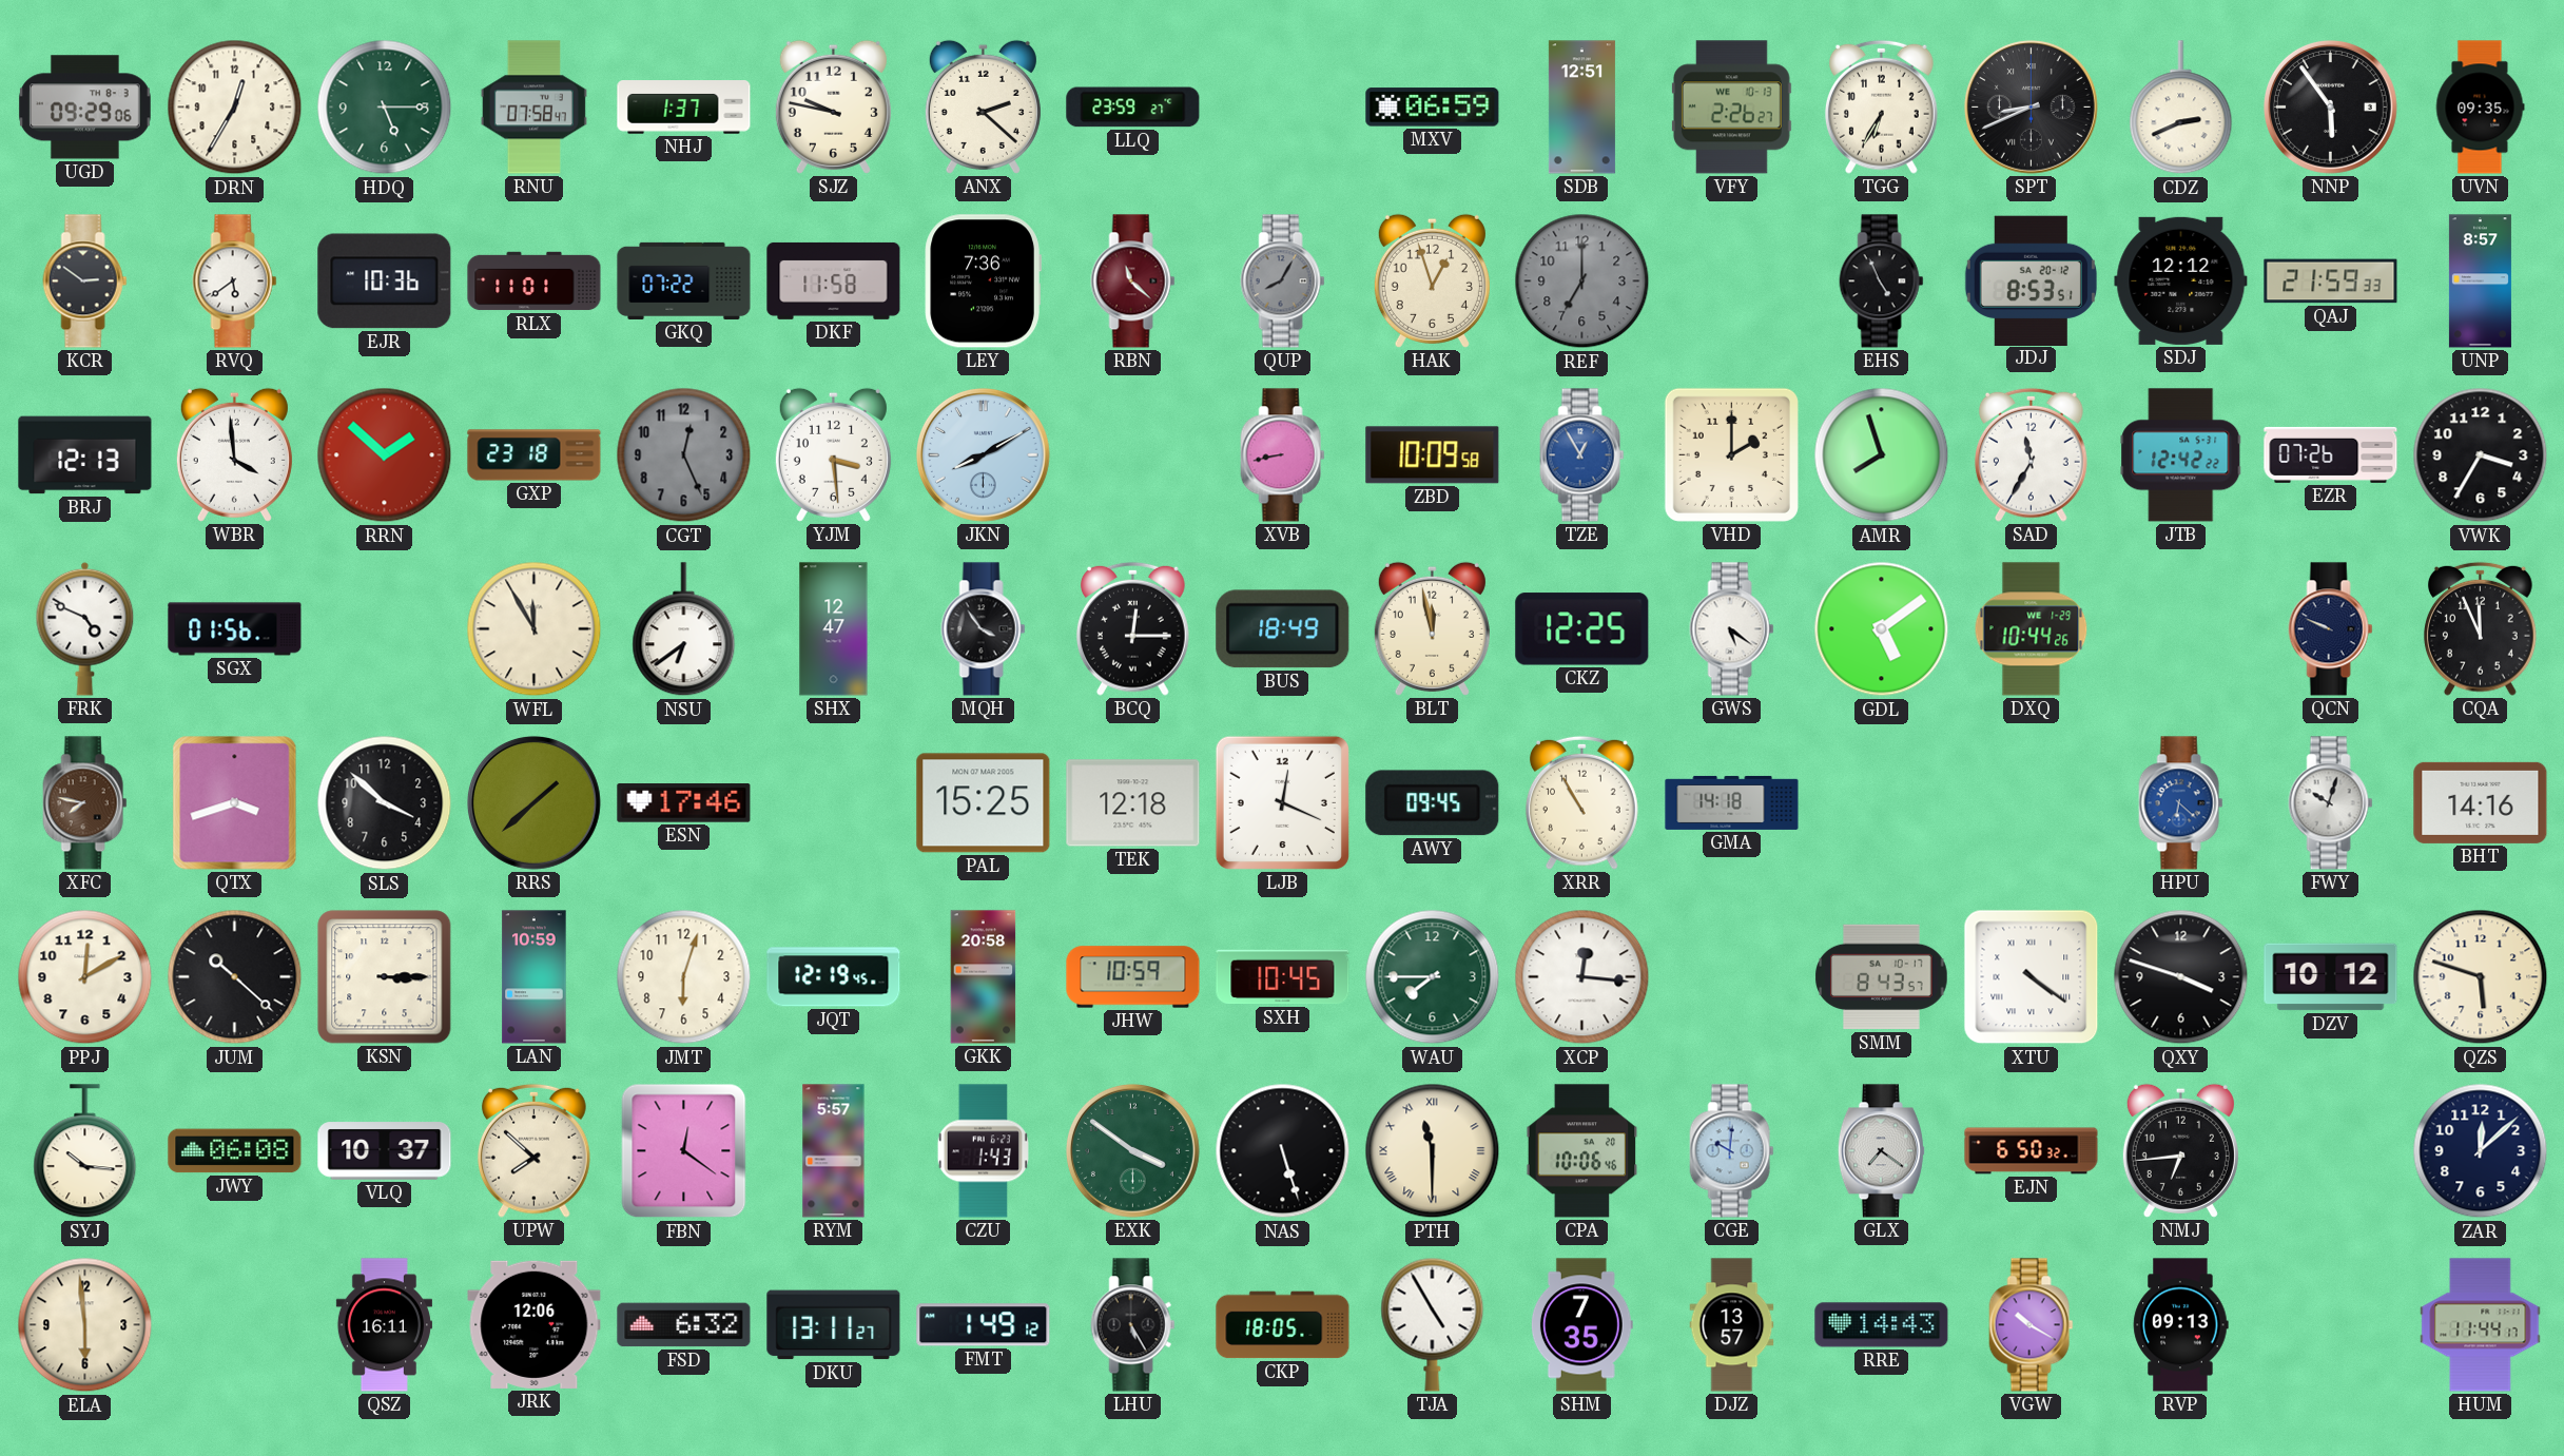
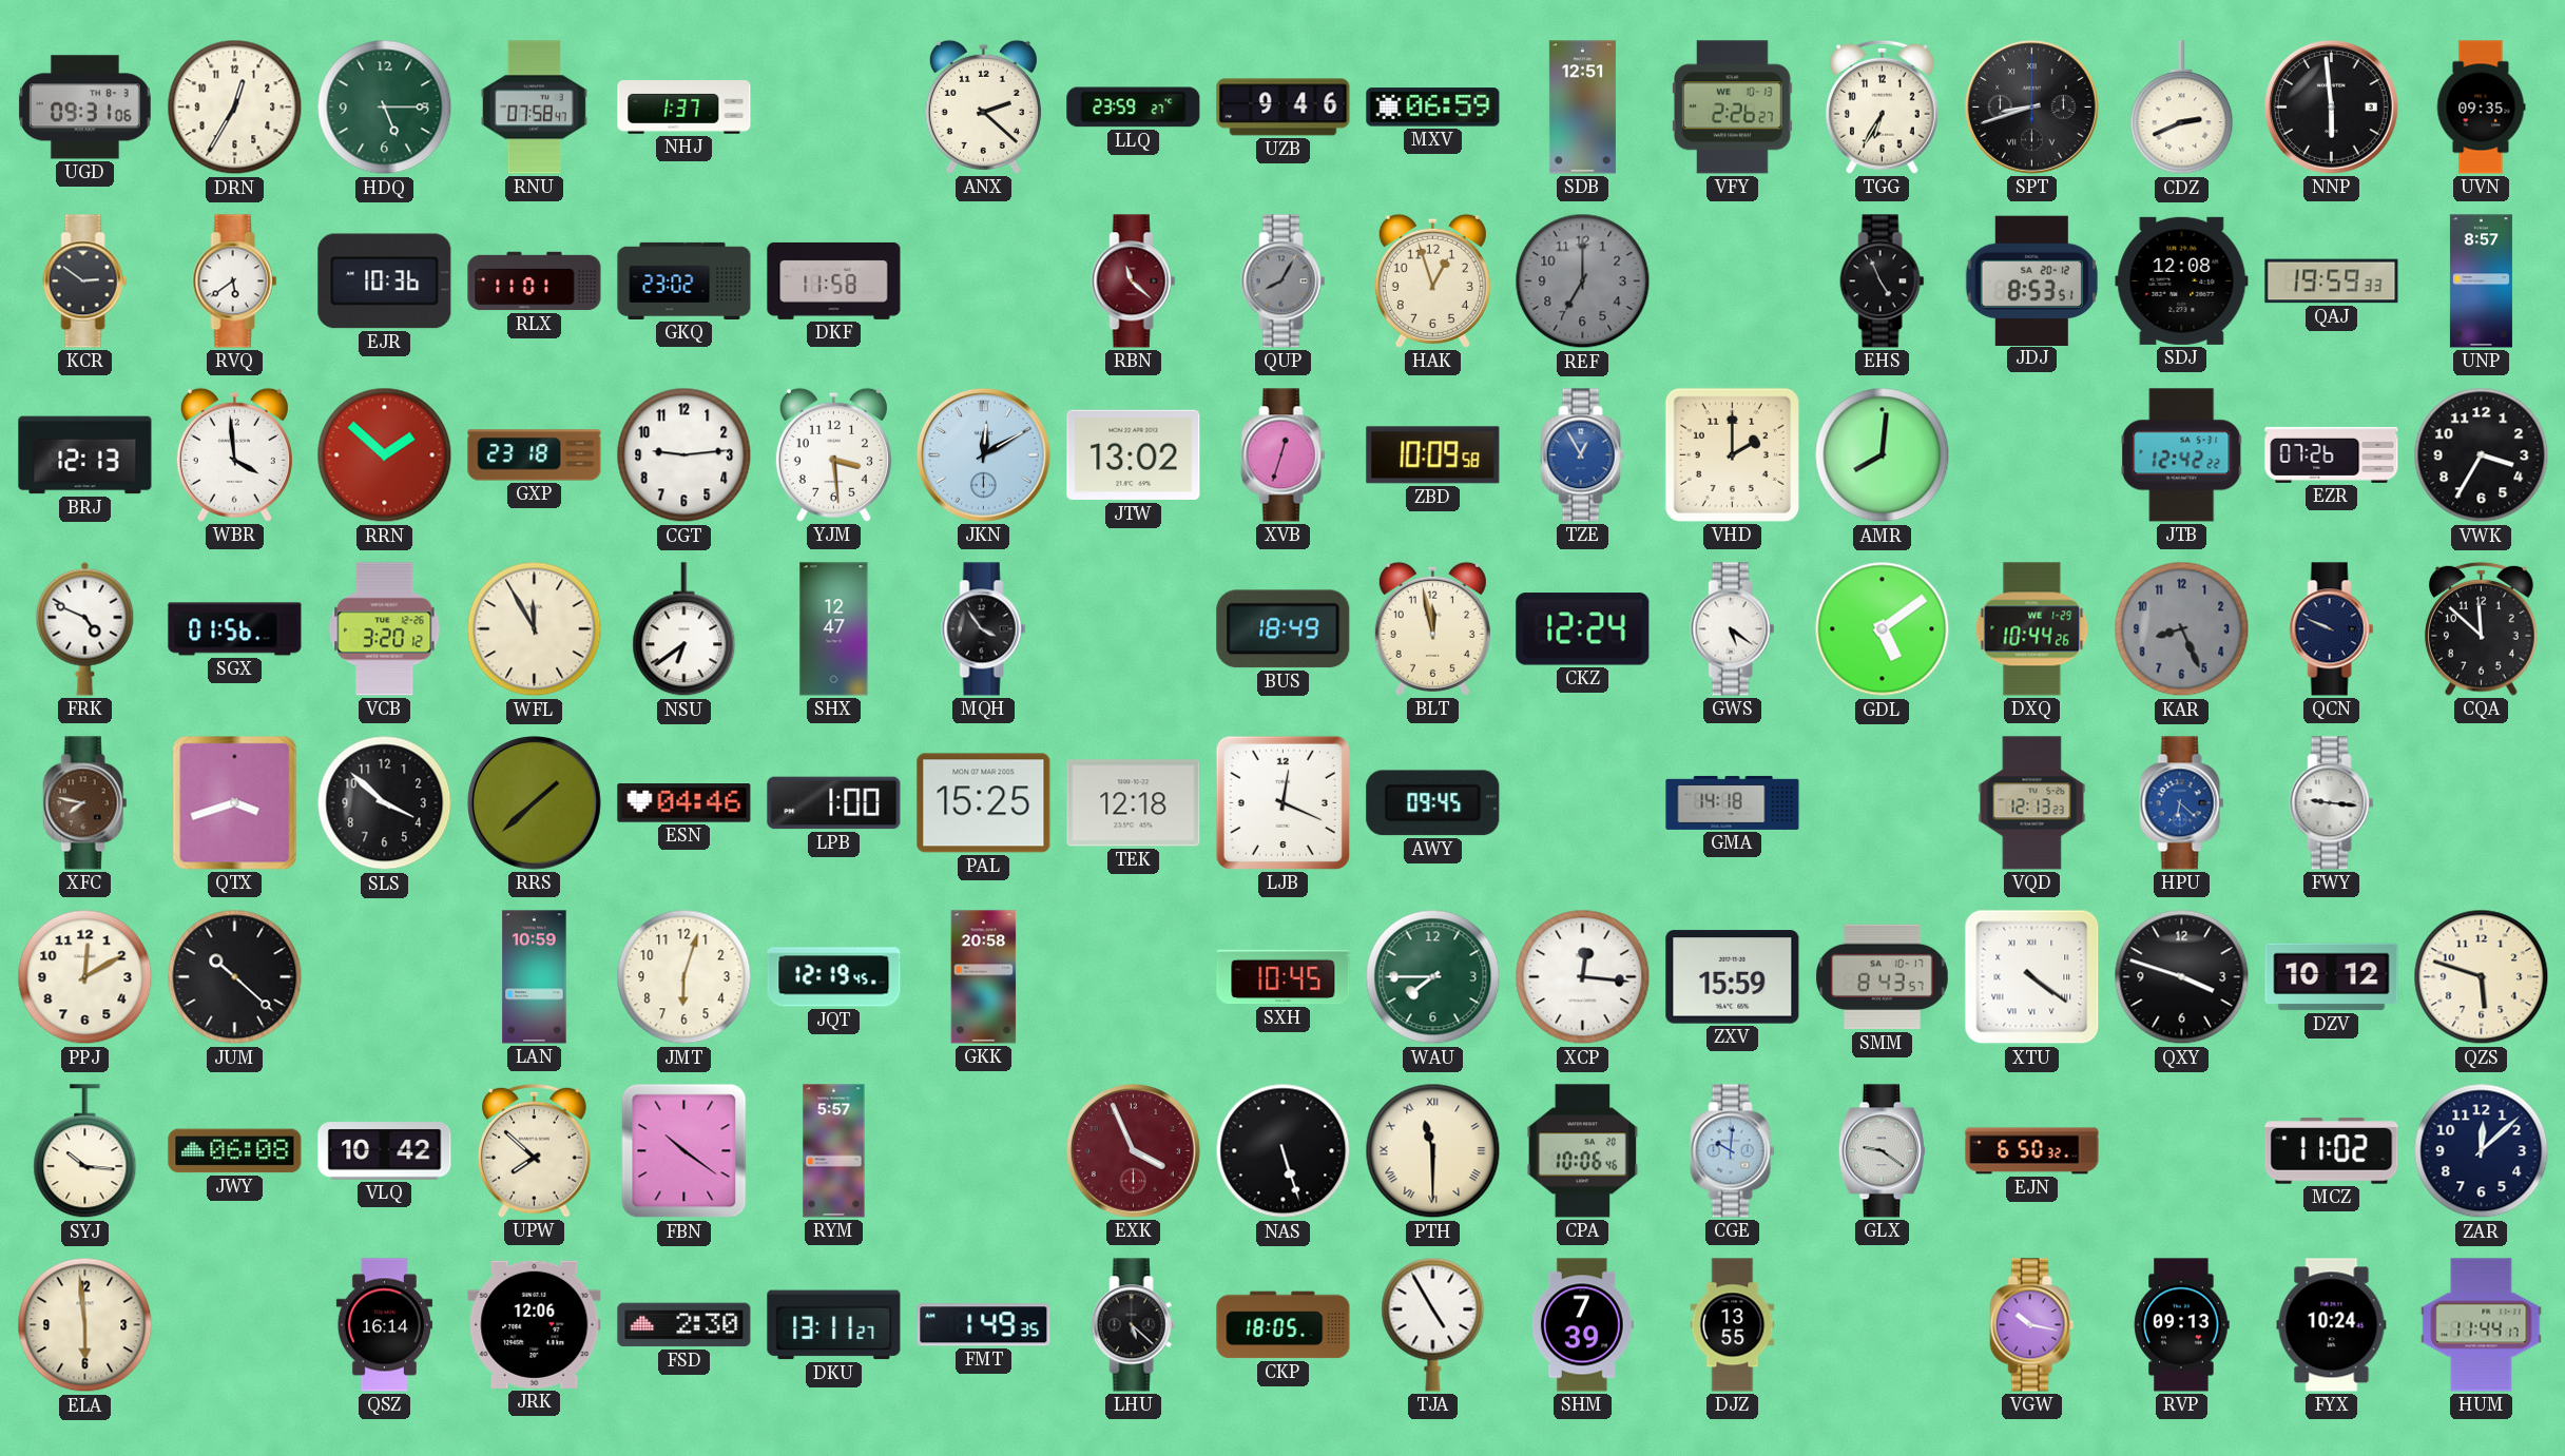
UGD: 09:29 -> 09:31
SJZ: 9:47 -> none
UZB: none -> 9:46
SPT: 8:41 -> 8:42
NNP: 5:54 -> 5:59
GKQ: 07:22 -> 23:02
LEY: 7:36 -> none
SDJ: 12:12 -> 12:08
QAJ: 21:59 -> 19:59
CGT: 12:26 -> 9:14
CGT dial: grey -> white
JKN: 8:10 -> 12:10
JTW: none -> 13:02
XVB: 8:43 -> 12:33
AMR: 7:57 -> 8:01
SAD: 11:35 -> none
VCB: none -> 3:20
BCQ: 12:15 -> none
CKZ: 12:25 -> 12:24
KAR: none -> 8:26
CQA: 11:56 -> 11:52
ESN: 17:46 -> 04:46
LPB: none -> 1:00
XRR: 10:55 -> none
VQD: none -> 12:13
FWY: 10:03 -> 9:16
BHT: 14:16 -> none
KSN: 3:15 -> none
JHW: 10:59 -> none
ZXV: none -> 15:59
VLQ: 10:37 -> 10:42
FBN: 12:21 -> 10:21
CZU: 1:43 -> none
EXK: 3:51 -> 3:56
EXK dial: green -> burgundy
GLX: 7:21 -> 9:21
NMJ: 6:44 -> none
MCZ: none -> 11:02
QSZ: 16:11 -> 16:14
FSD: 6:32 -> 2:30
FMT: 1:49:12 -> 1:49:35
LHU: 5:25 -> 5:22
SHM: 7:35 -> 7:39
DJZ: 13:57 -> 13:55
RRE: 14:43 -> none
VGW: 10:20 -> 10:17
FYX: none -> 10:24
